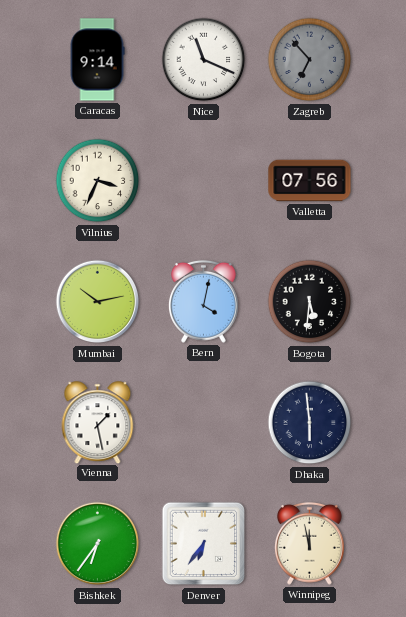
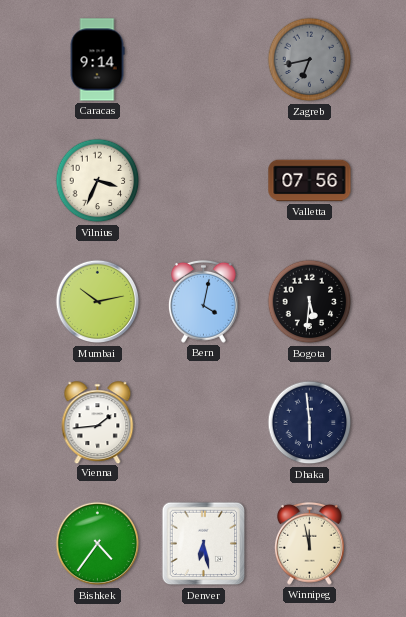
Nice: 11:19 -> none
Zagreb: 6:53 -> 6:43
Vienna: 1:28 -> 1:44
Bishkek: 6:36 -> 4:36
Denver: 6:36 -> 6:28
